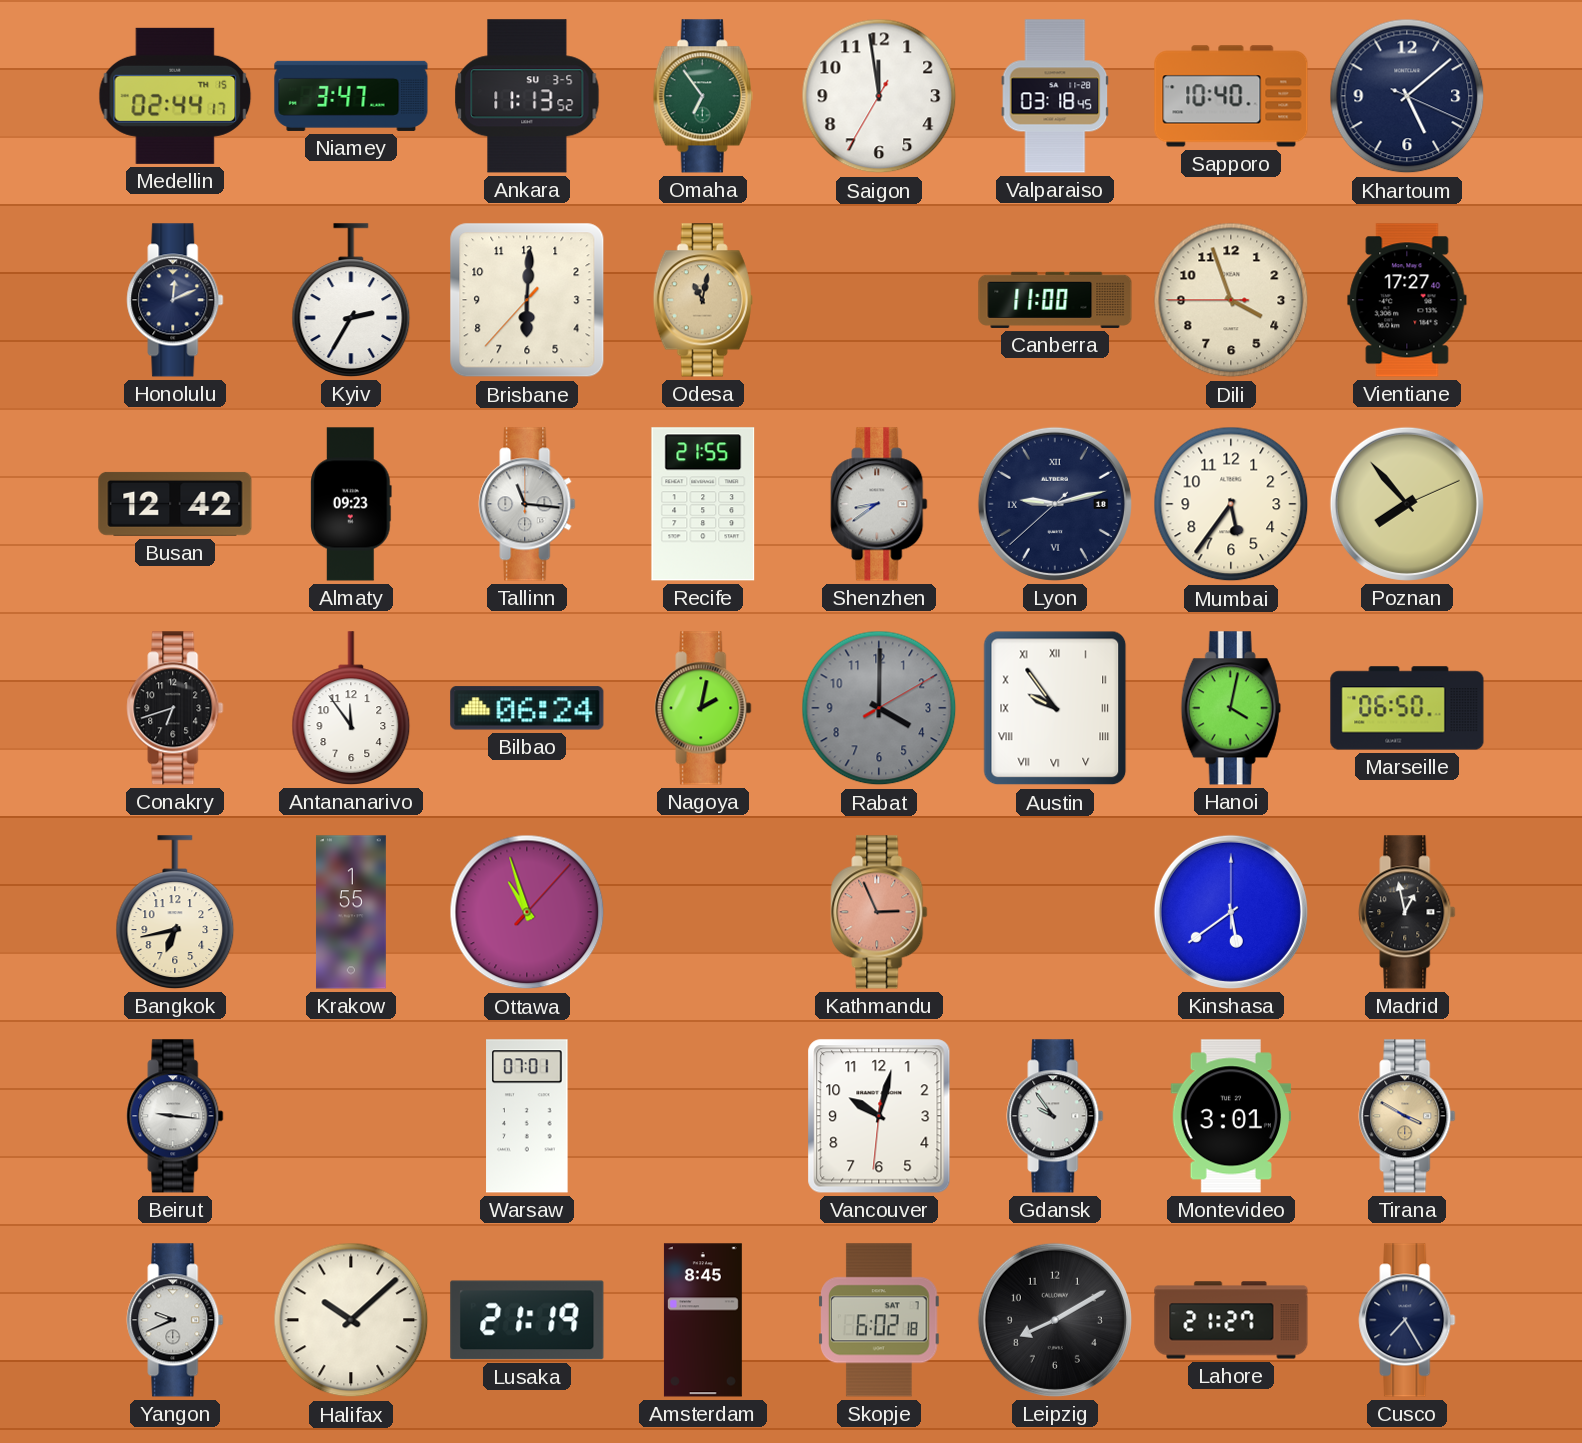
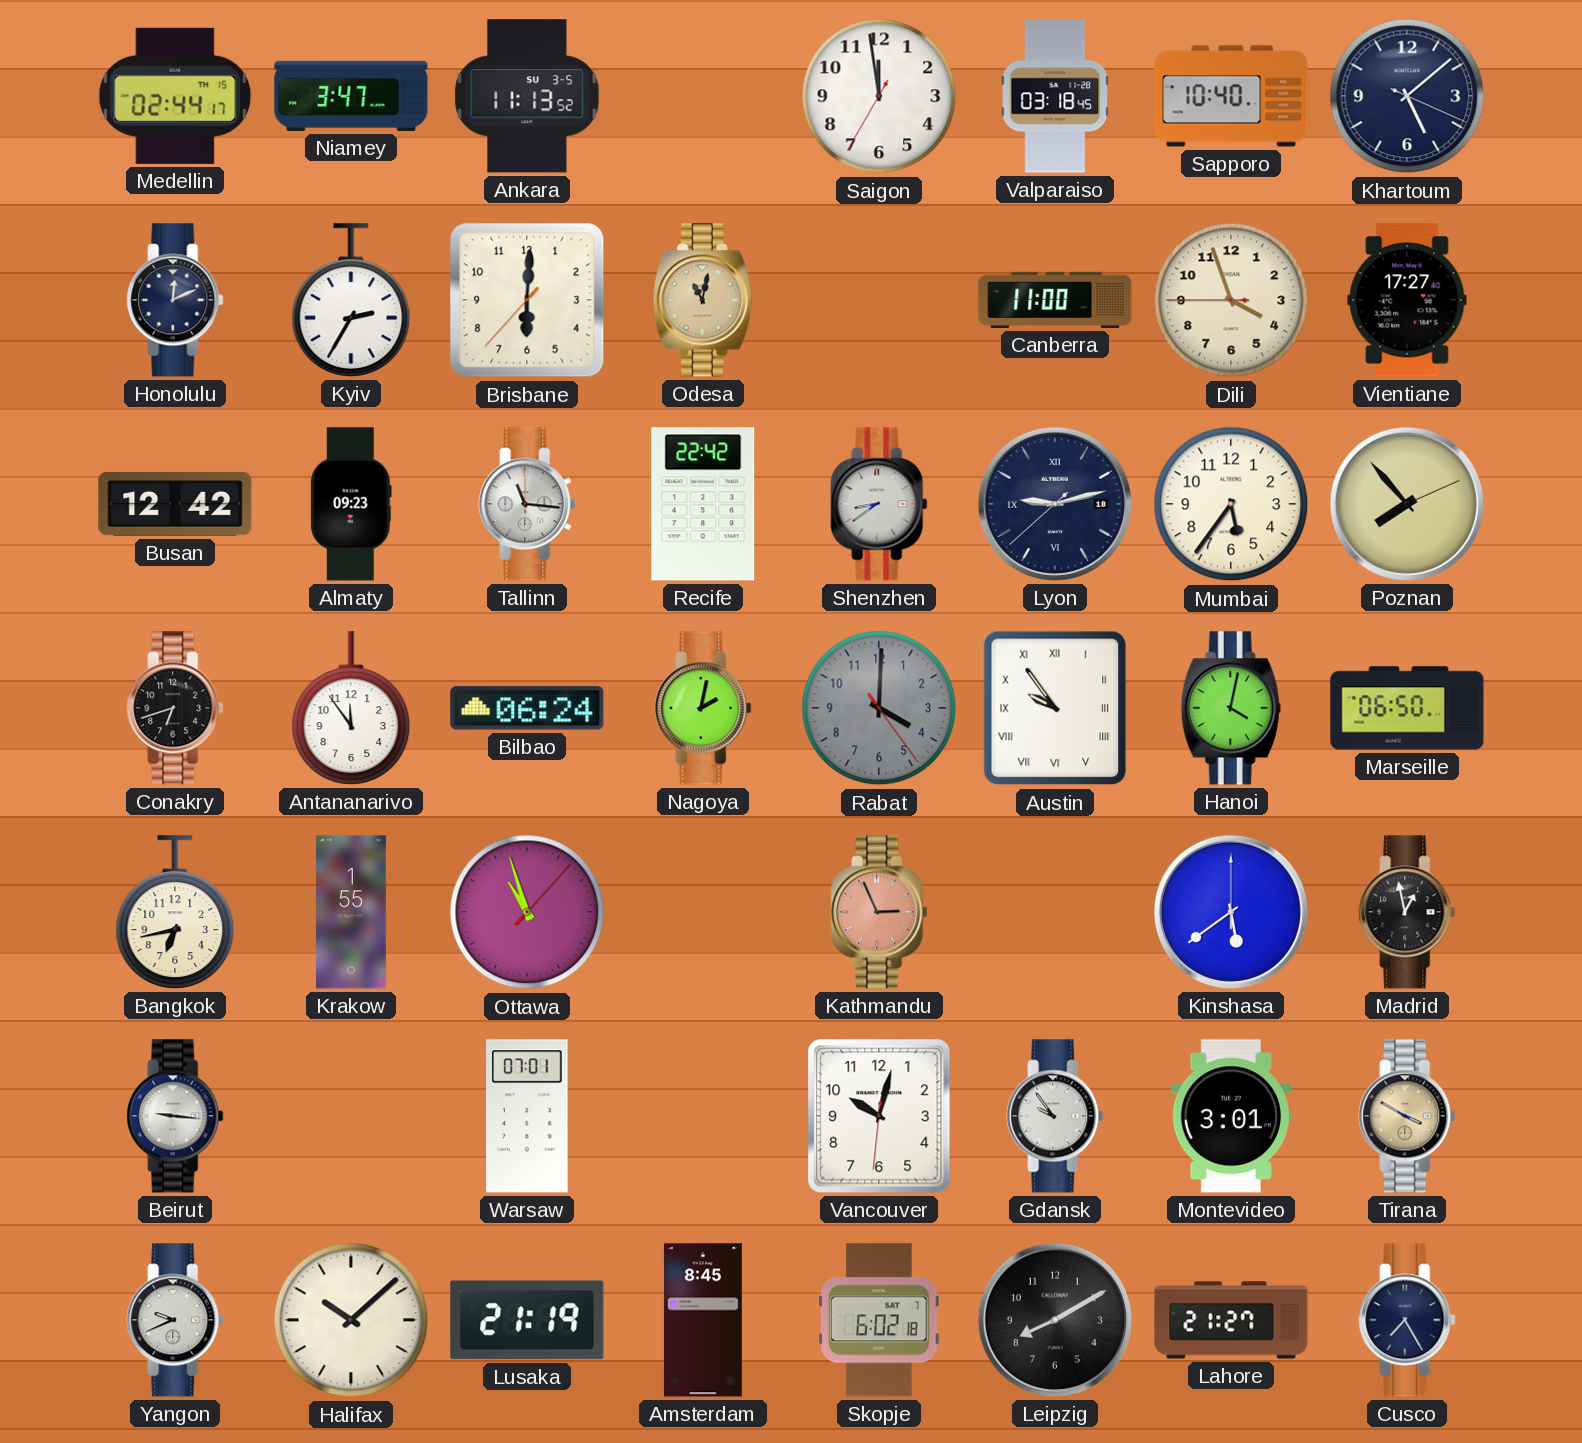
Omaha: 6:54 -> none
Recife: 21:55 -> 22:42
Rabat: 4:00:10 -> 4:00:24
